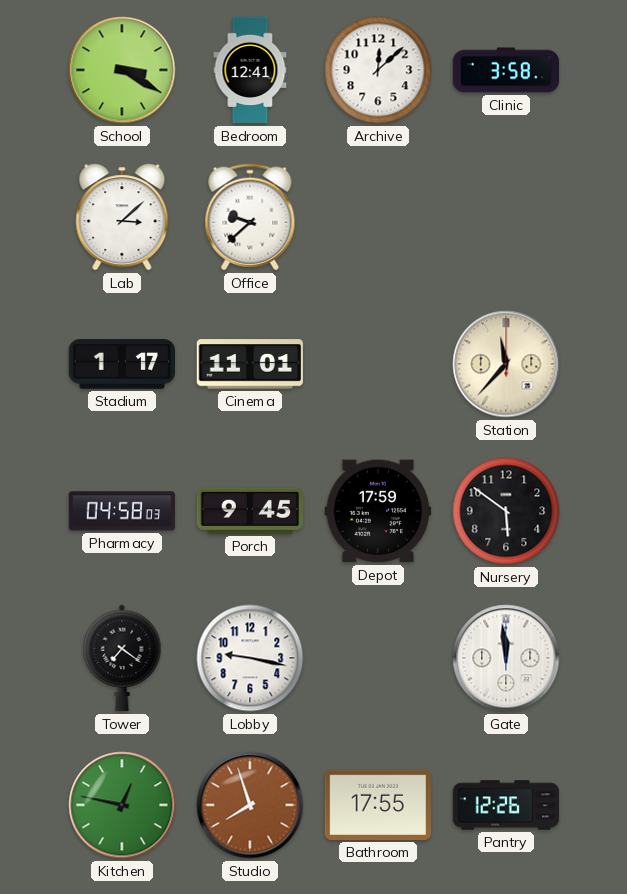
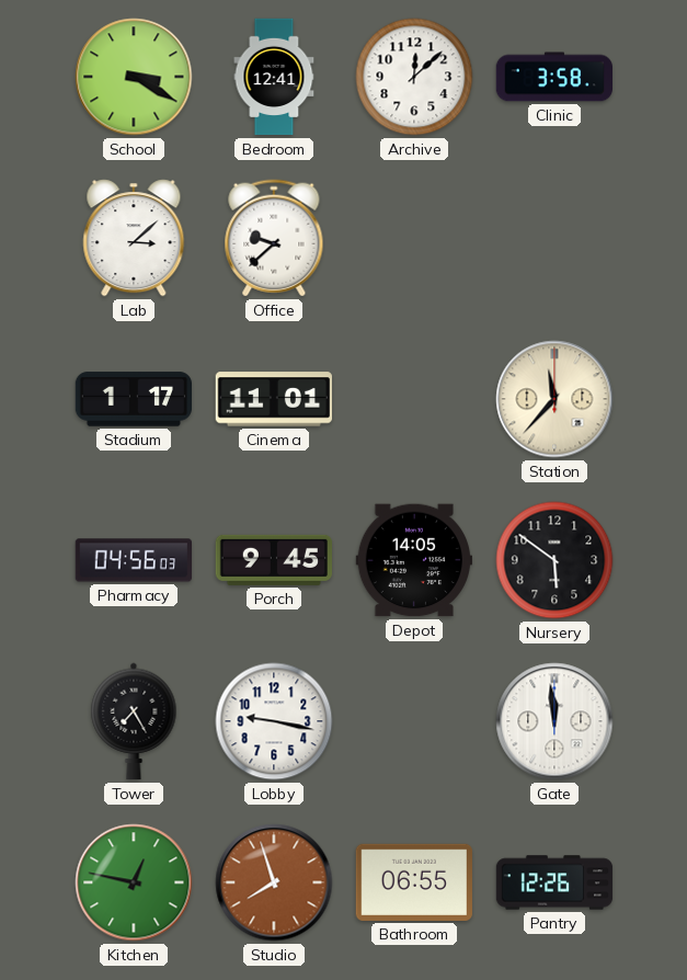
Pharmacy: 04:58 -> 04:56
Depot: 17:59 -> 14:05
Tower: 7:21 -> 7:25
Bathroom: 17:55 -> 06:55
